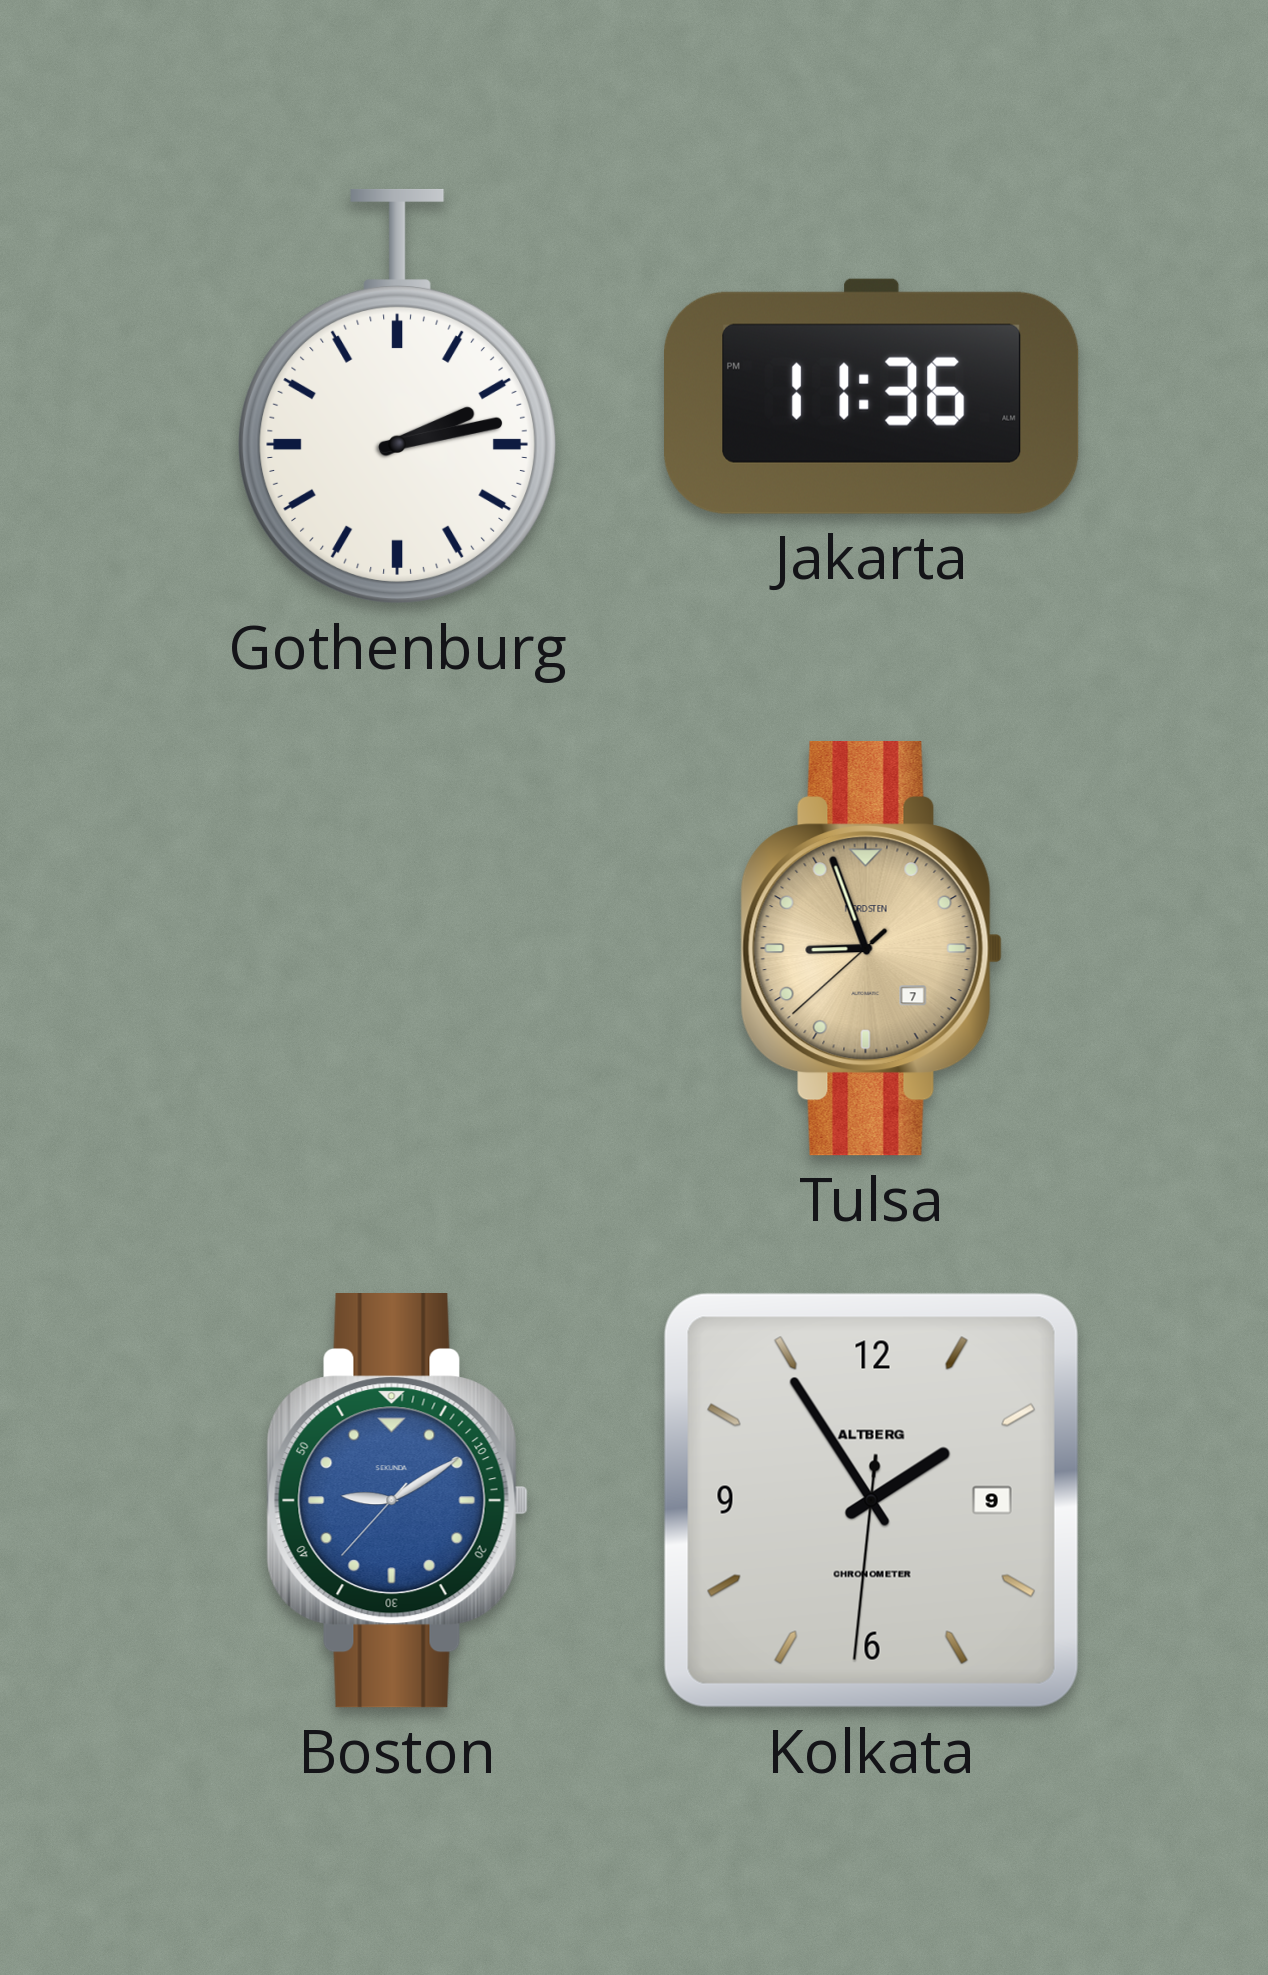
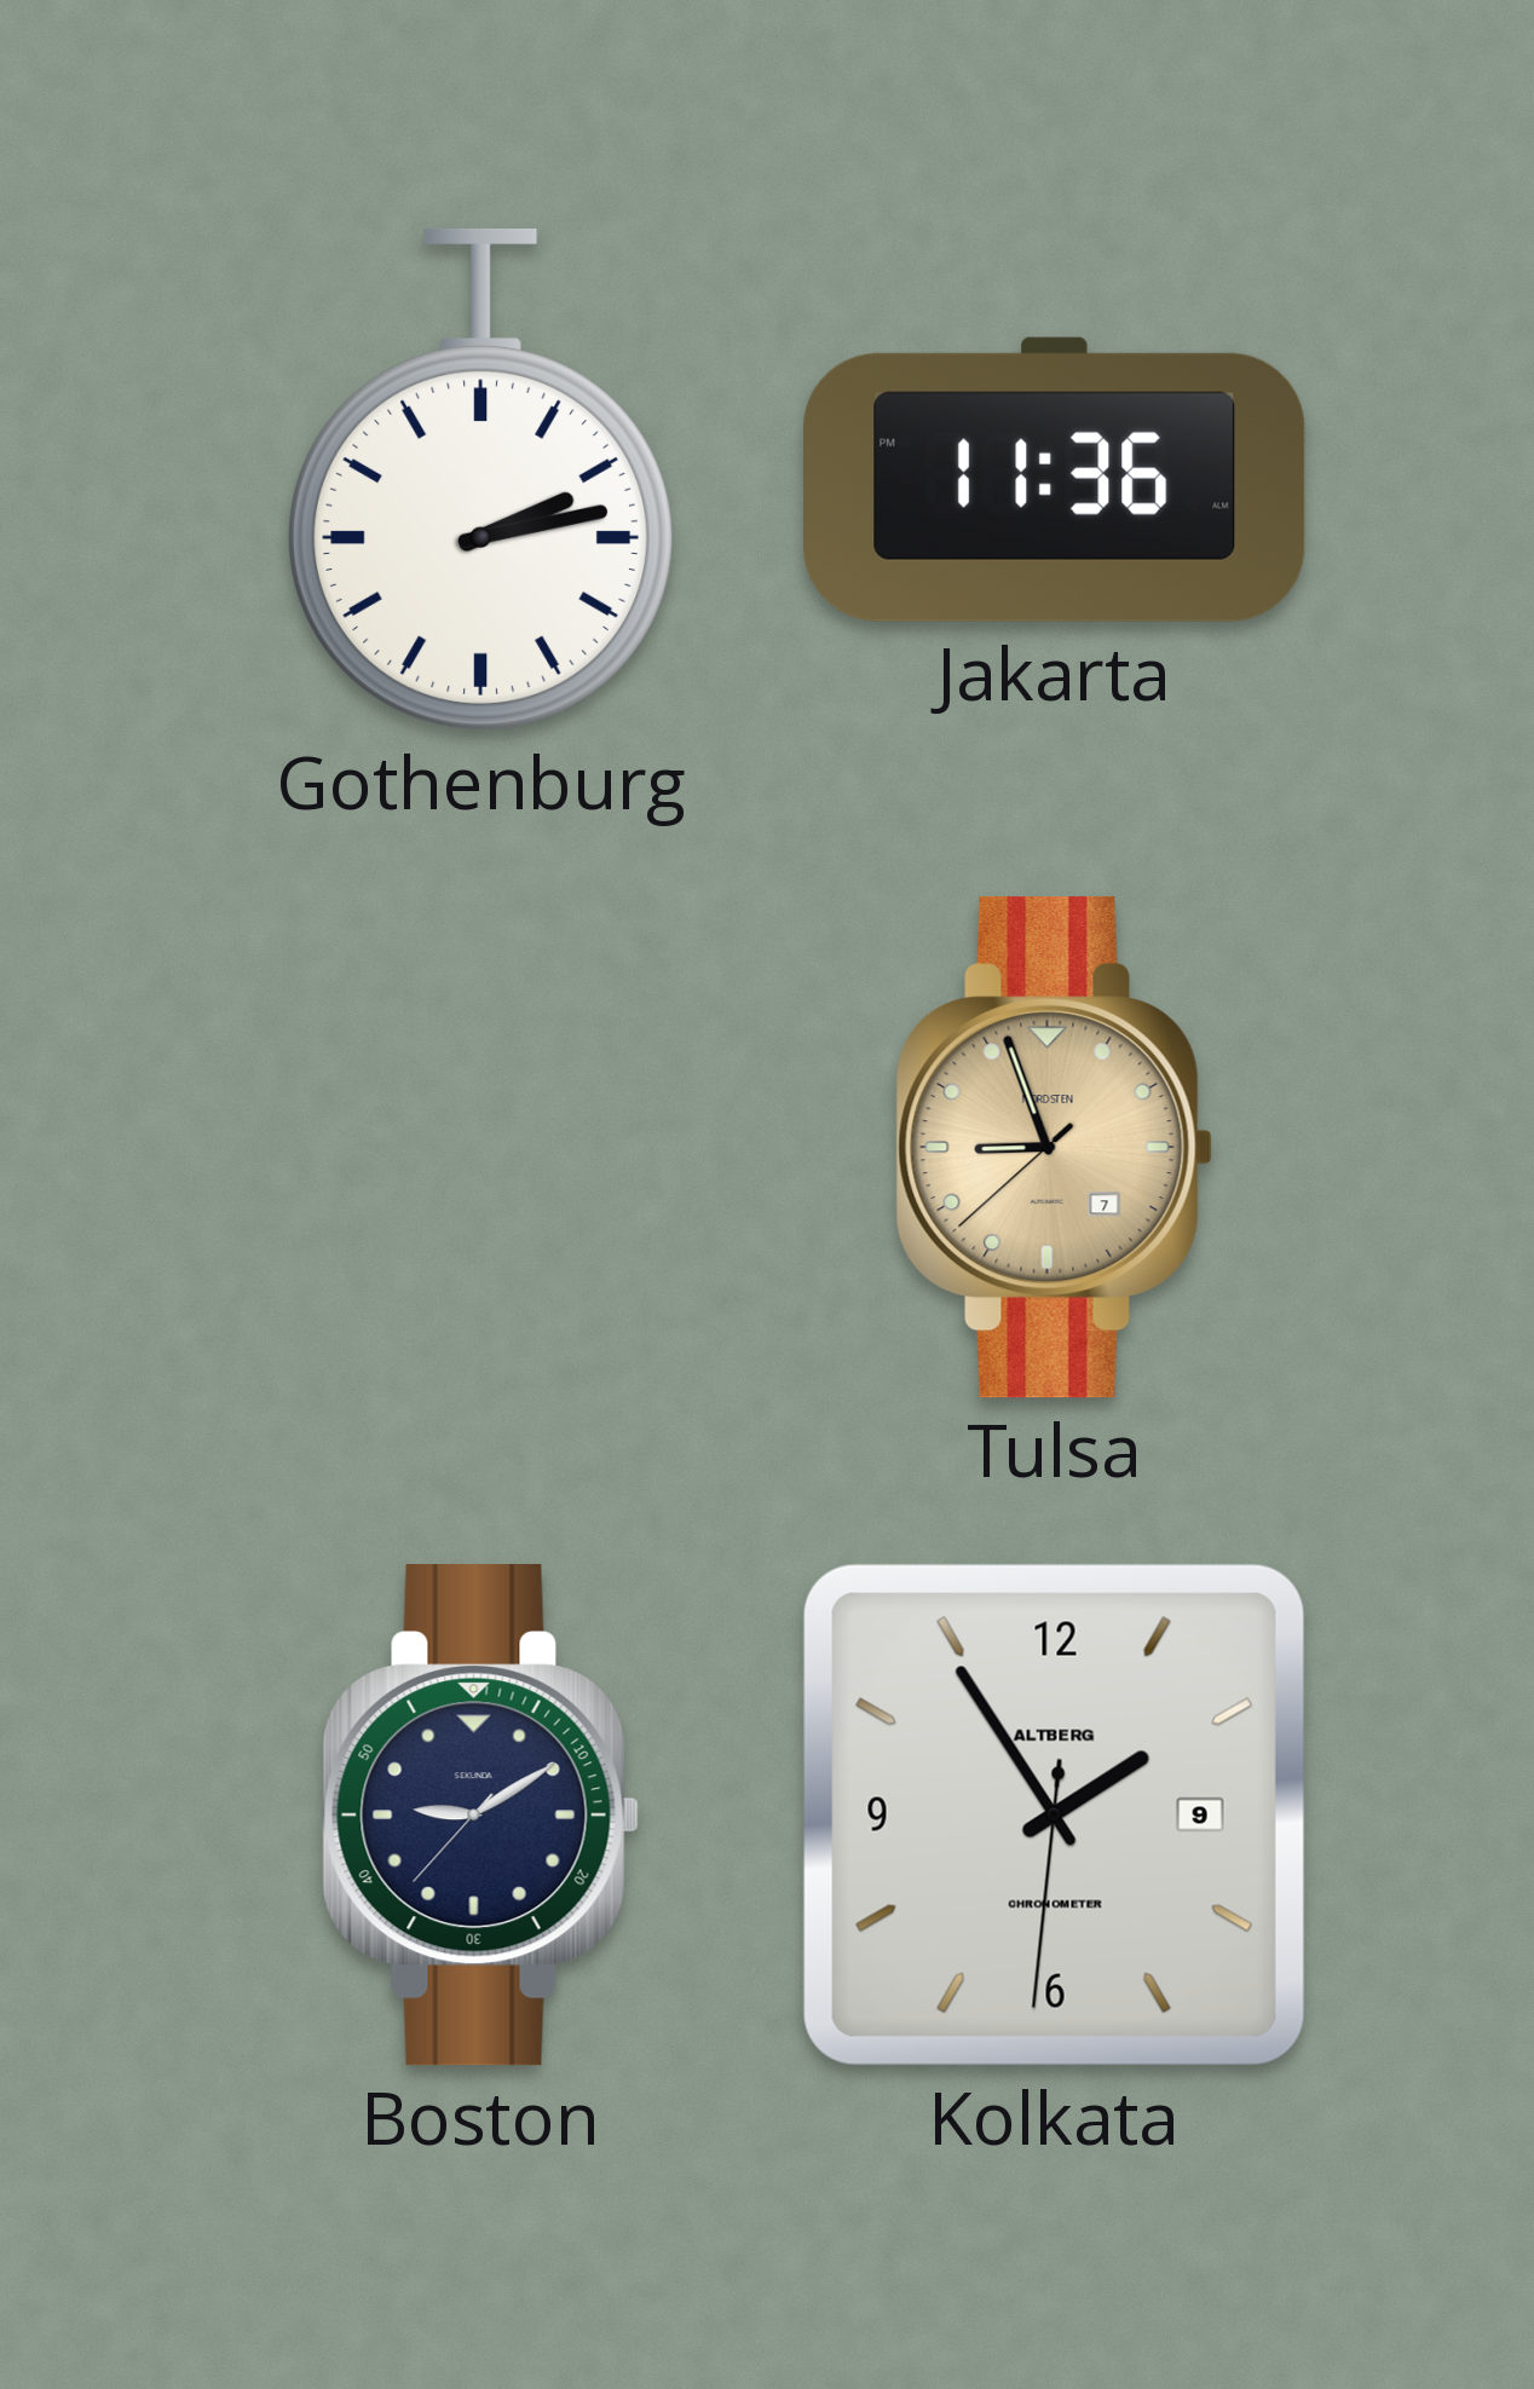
Boston dial: blue -> navy
